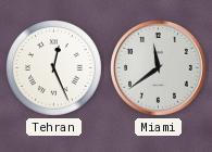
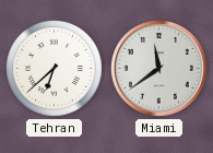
Tehran: 12:26 -> 6:38
